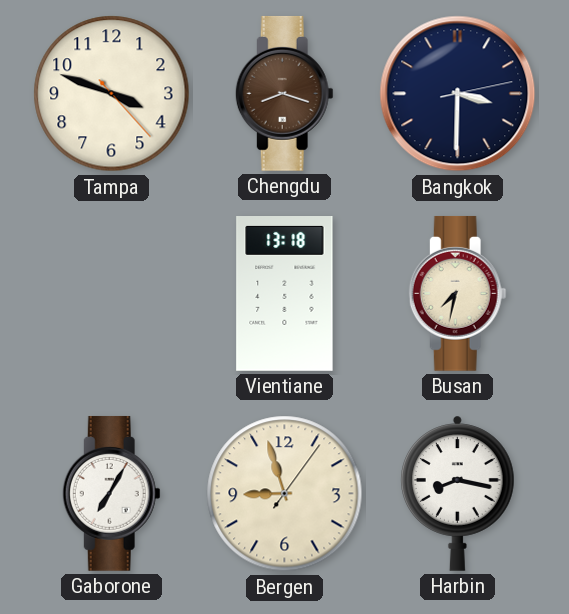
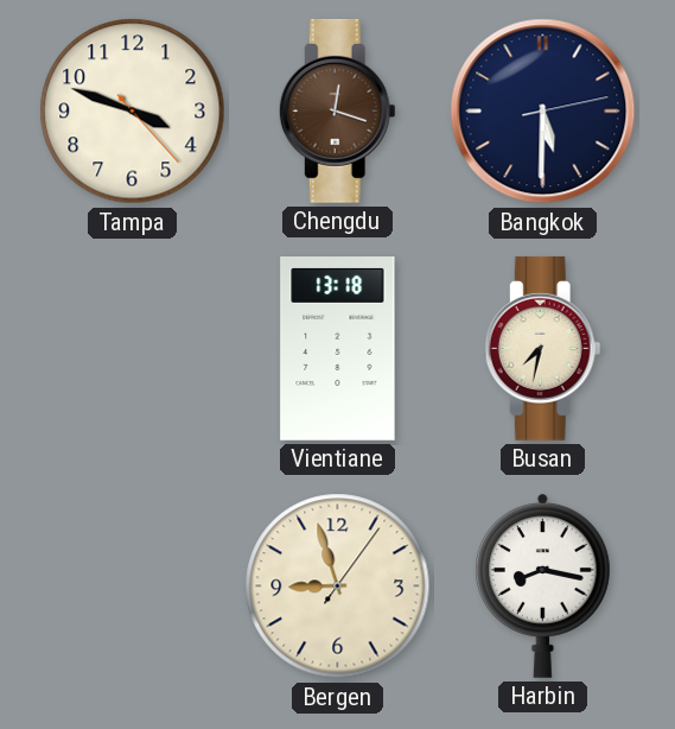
Chengdu: 8:18 -> 12:18
Bangkok: 3:30 -> 5:30
Gaborone: 7:05 -> none
